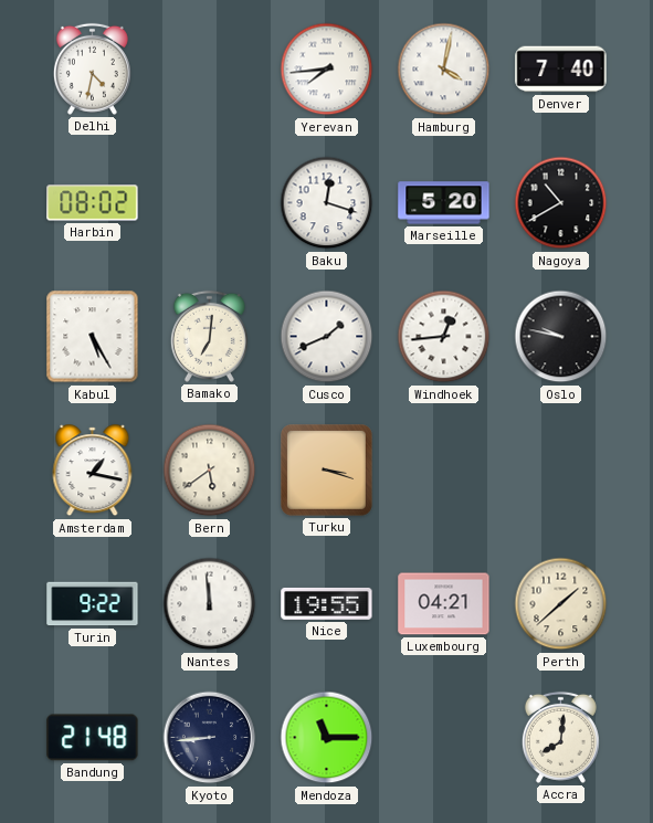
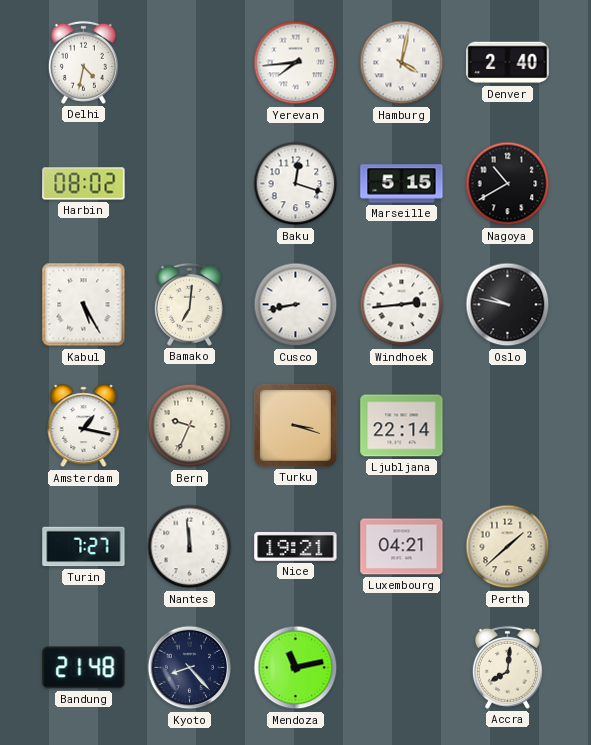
Denver: 7:40 -> 2:40
Marseille: 5:20 -> 5:15
Cusco: 1:41 -> 8:43
Windhoek: 12:44 -> 2:44
Bern: 5:39 -> 9:34
Ljubljana: none -> 22:14
Turin: 9:22 -> 7:27
Nice: 19:55 -> 19:21
Kyoto: 8:44 -> 8:23
Mendoza: 11:15 -> 11:13
